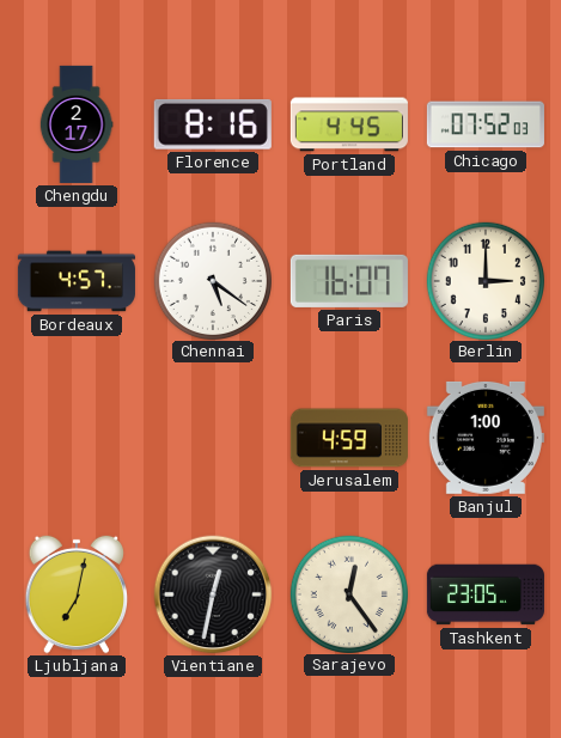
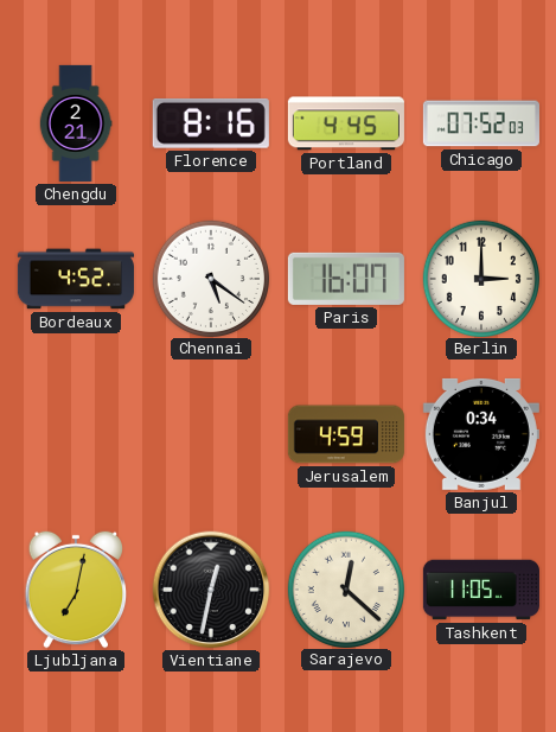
Chengdu: 2:17 -> 2:21
Bordeaux: 4:57 -> 4:52
Banjul: 1:00 -> 0:34
Sarajevo: 12:24 -> 12:22
Tashkent: 23:05 -> 11:05
